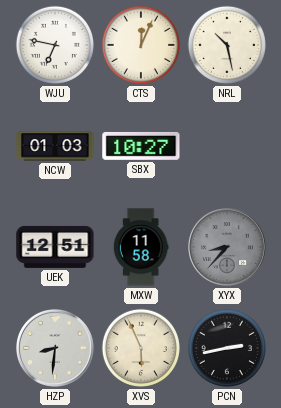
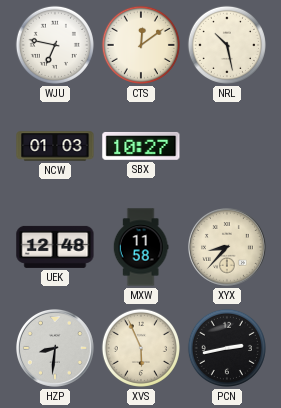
CTS: 12:04 -> 12:09
UEK: 12:51 -> 12:48
XYX dial: grey -> cream
